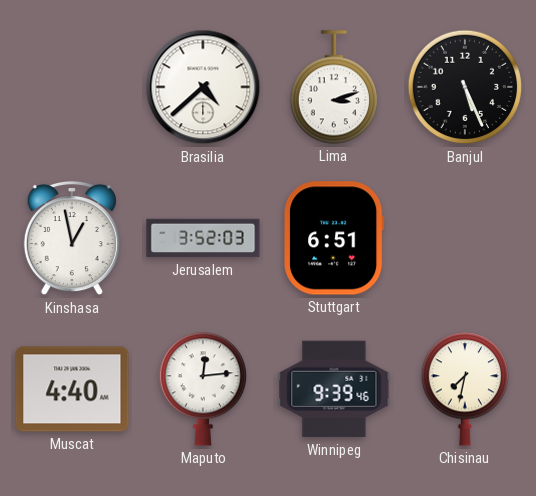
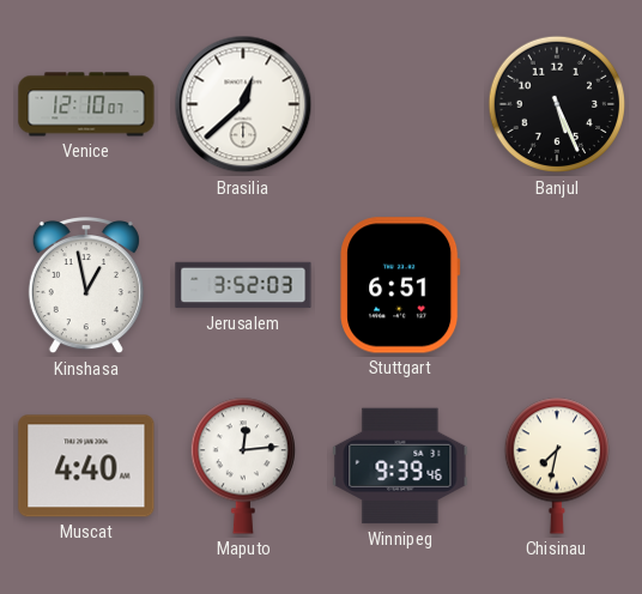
Venice: none -> 12:10
Brasilia: 4:38 -> 12:38
Lima: 3:12 -> none
